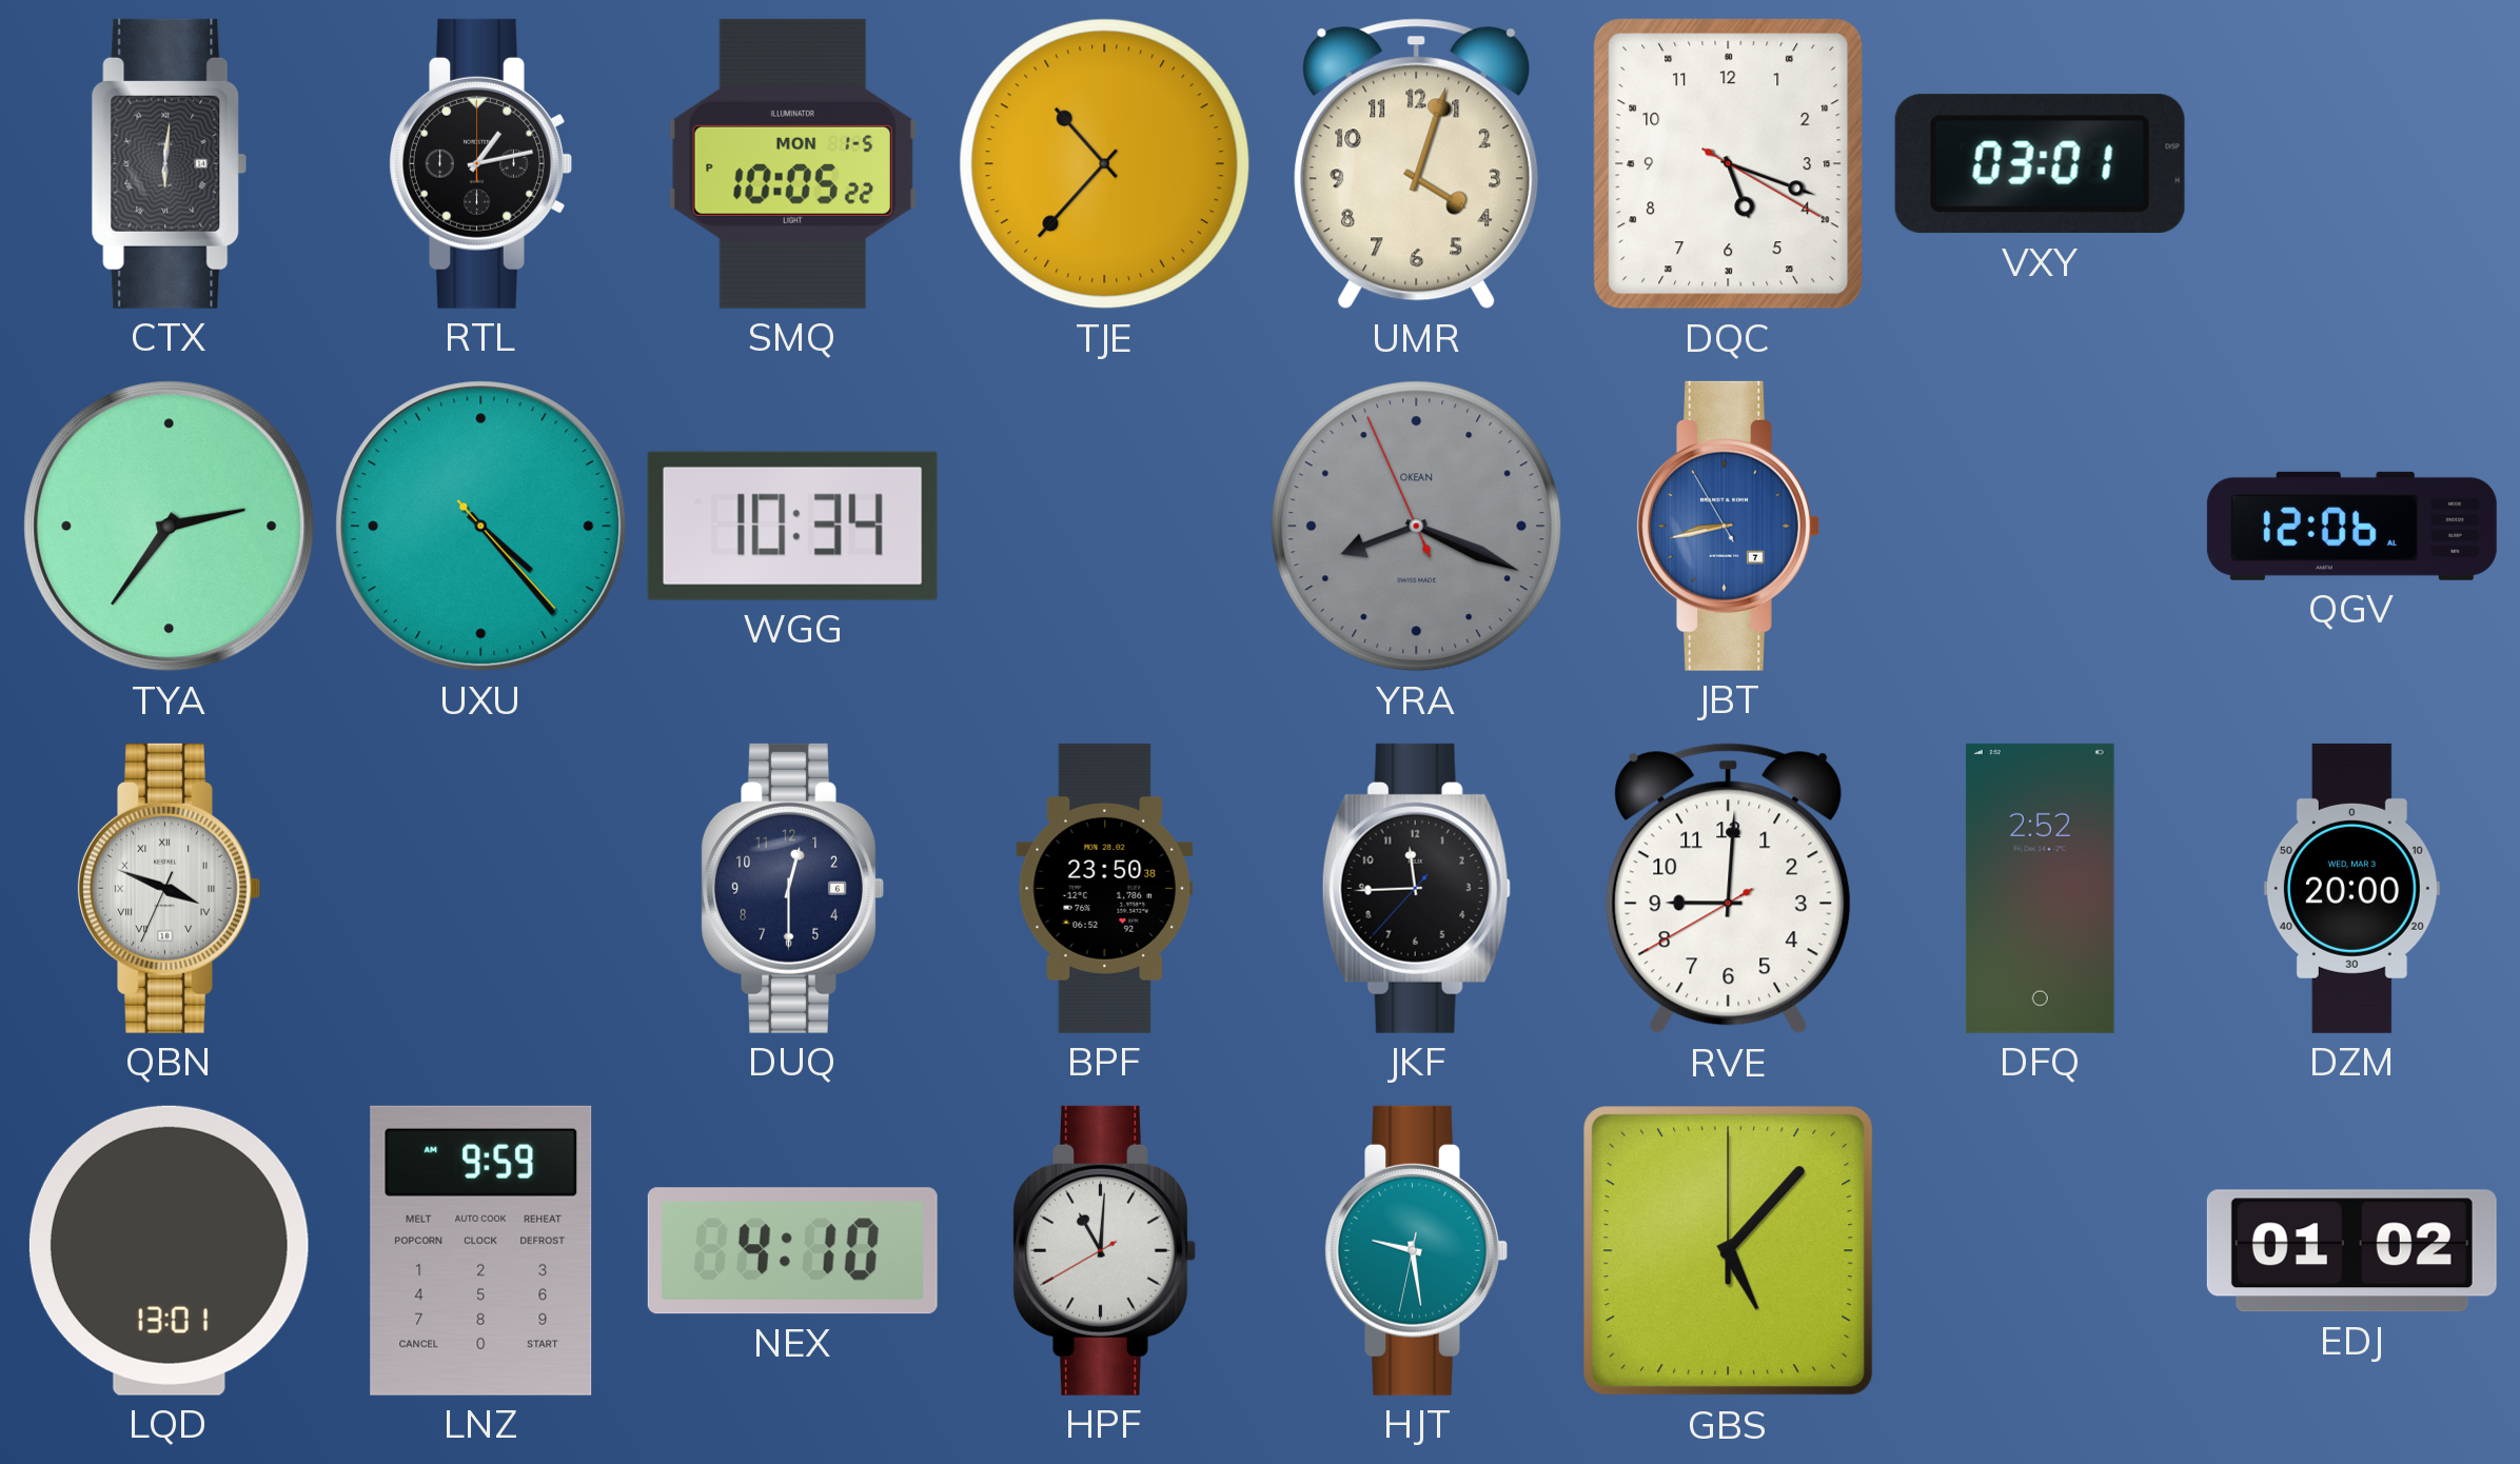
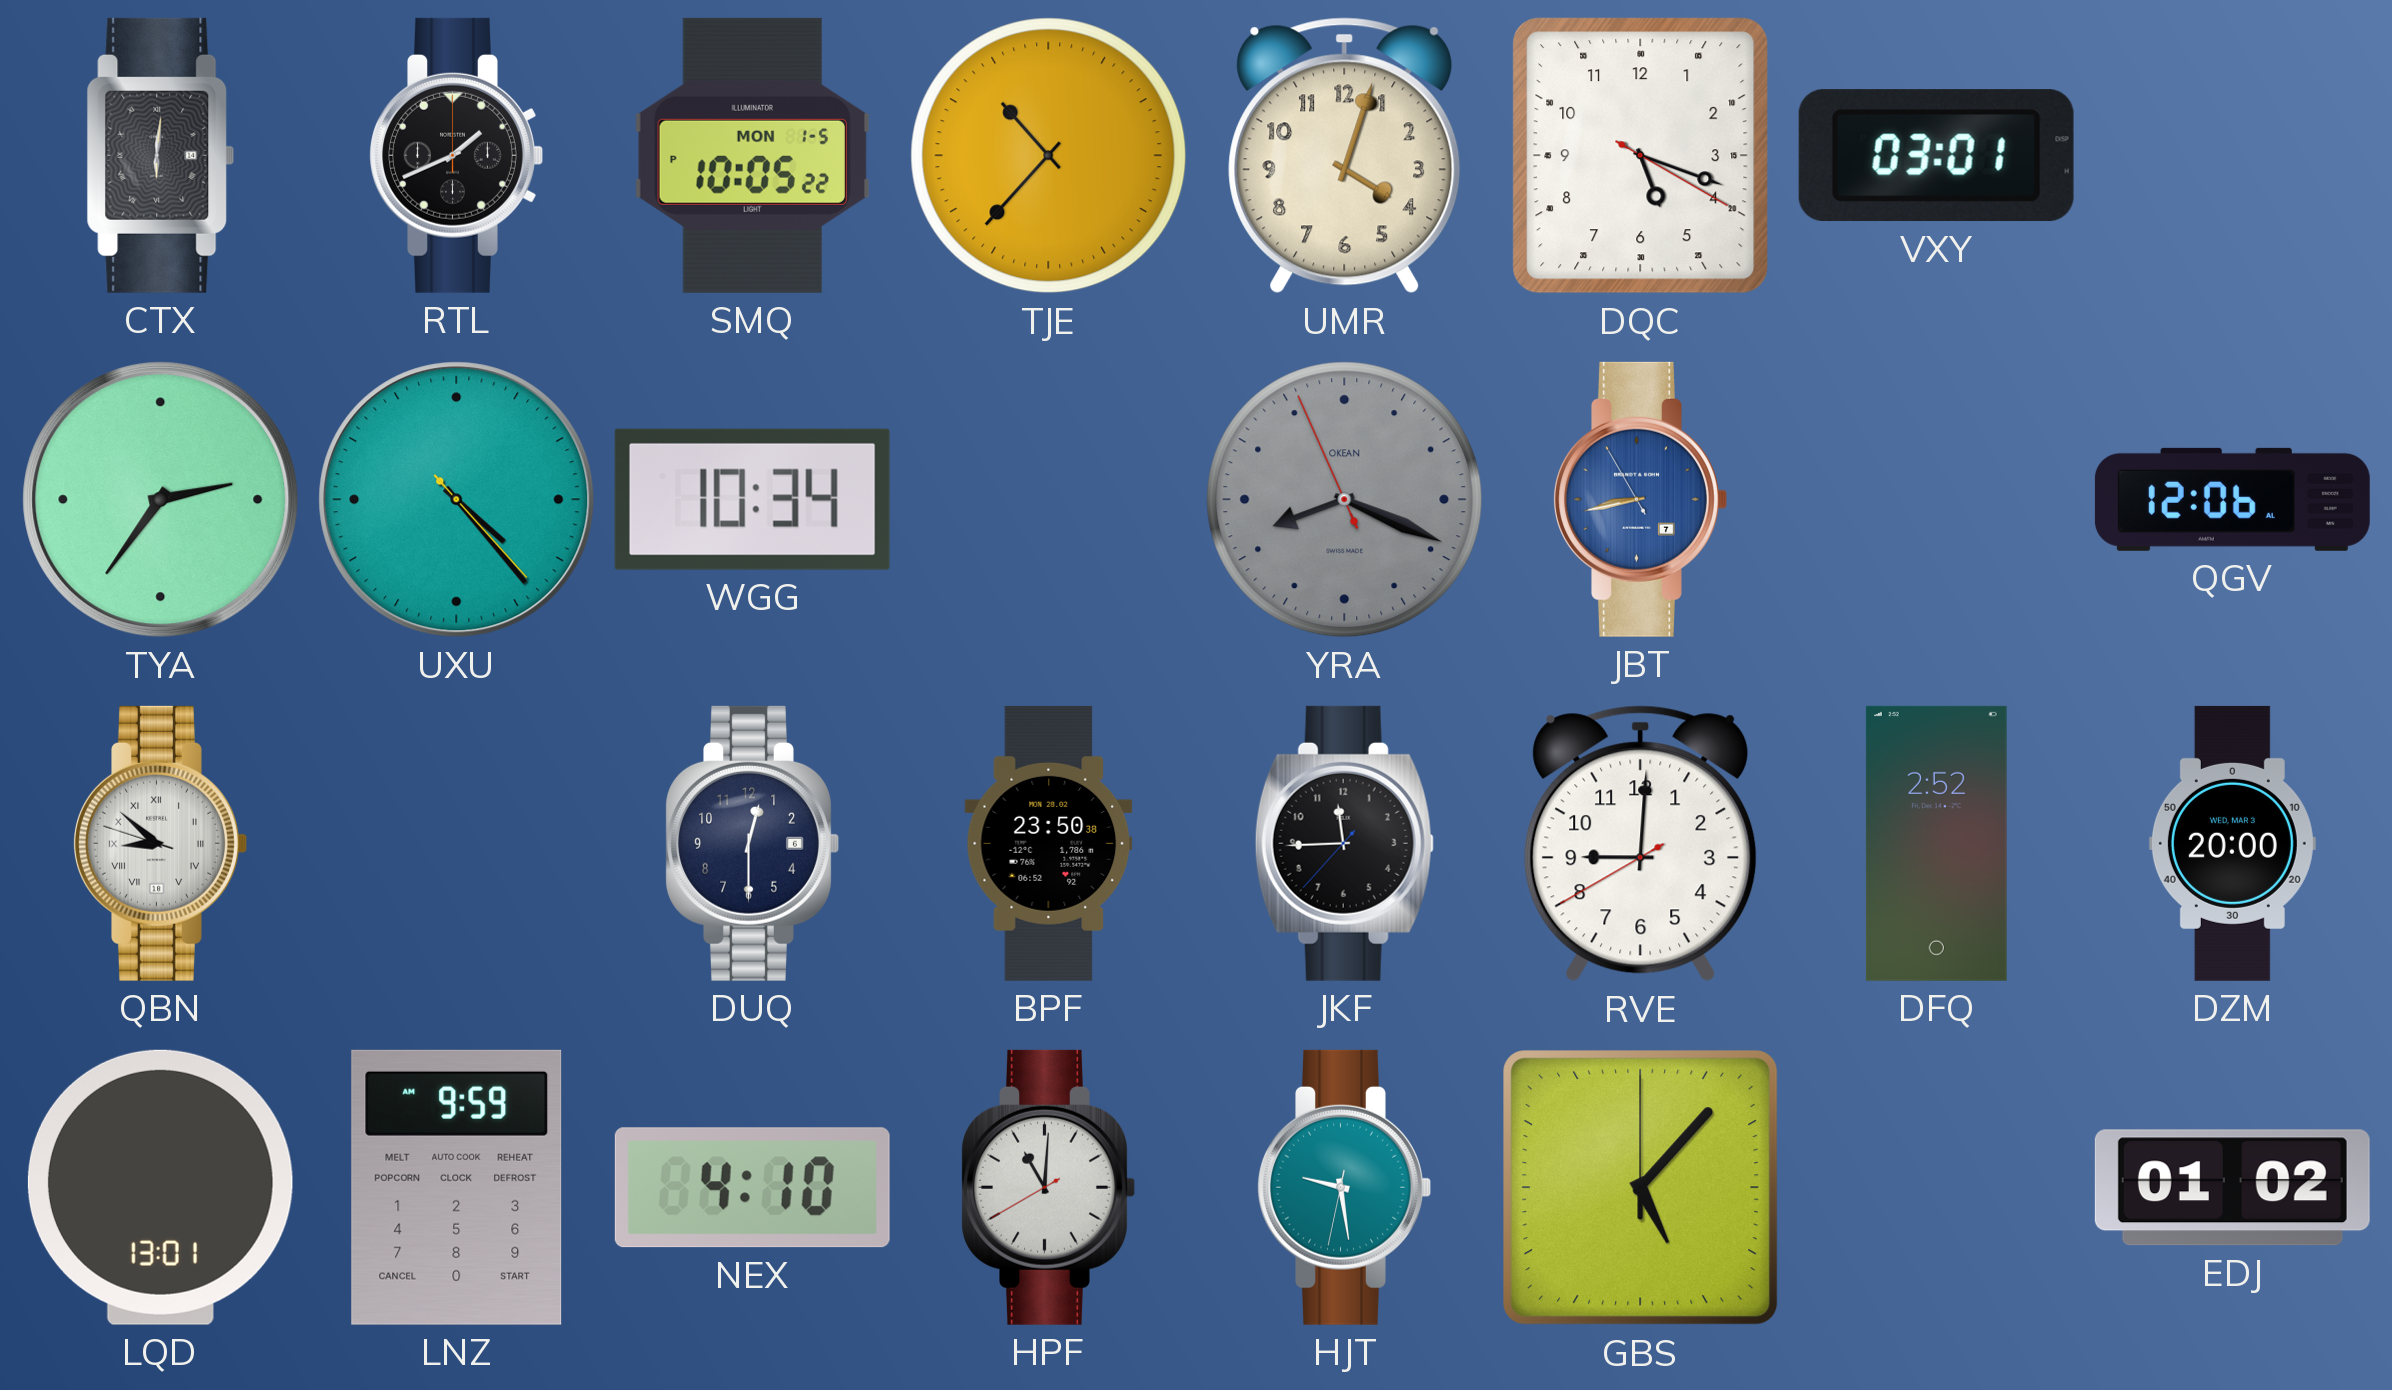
RTL: 1:13 -> 1:41
QBN: 3:48 -> 8:51
